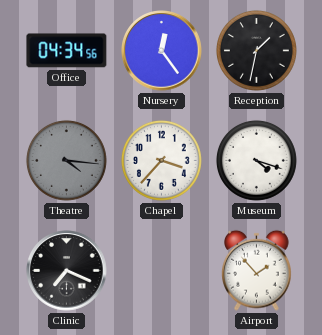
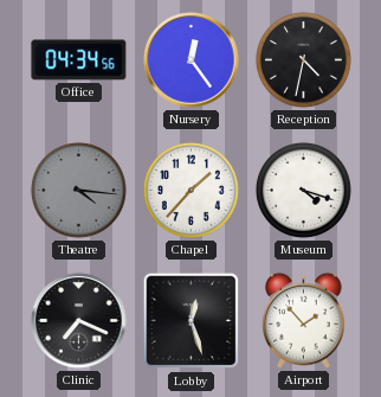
Reception: 1:32 -> 4:32
Chapel: 3:37 -> 1:37
Lobby: none -> 12:27
